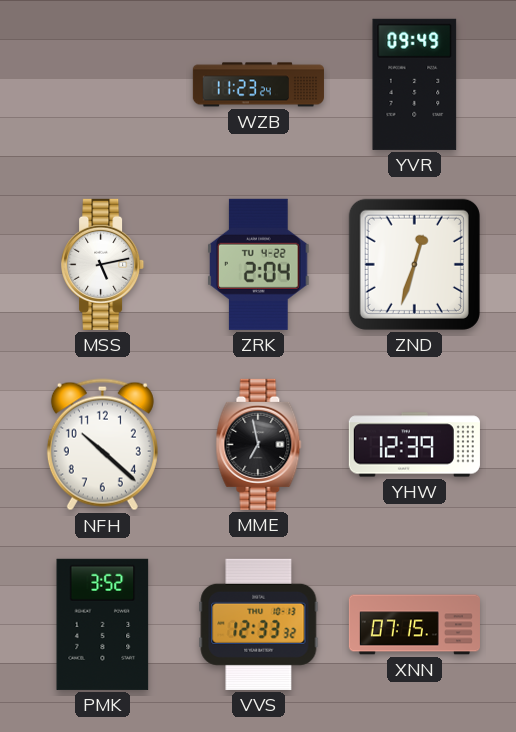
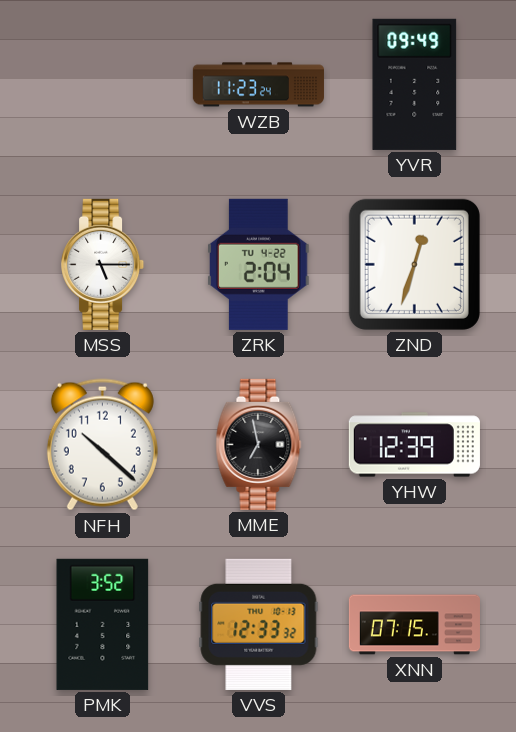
MSS: 5:13 -> 5:15
